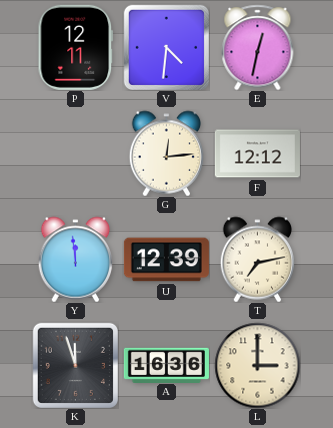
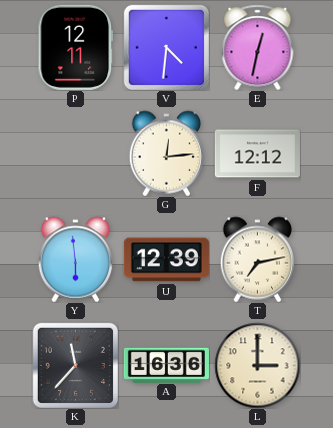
Y: 11:59 -> 5:59
K: 11:57 -> 11:37
